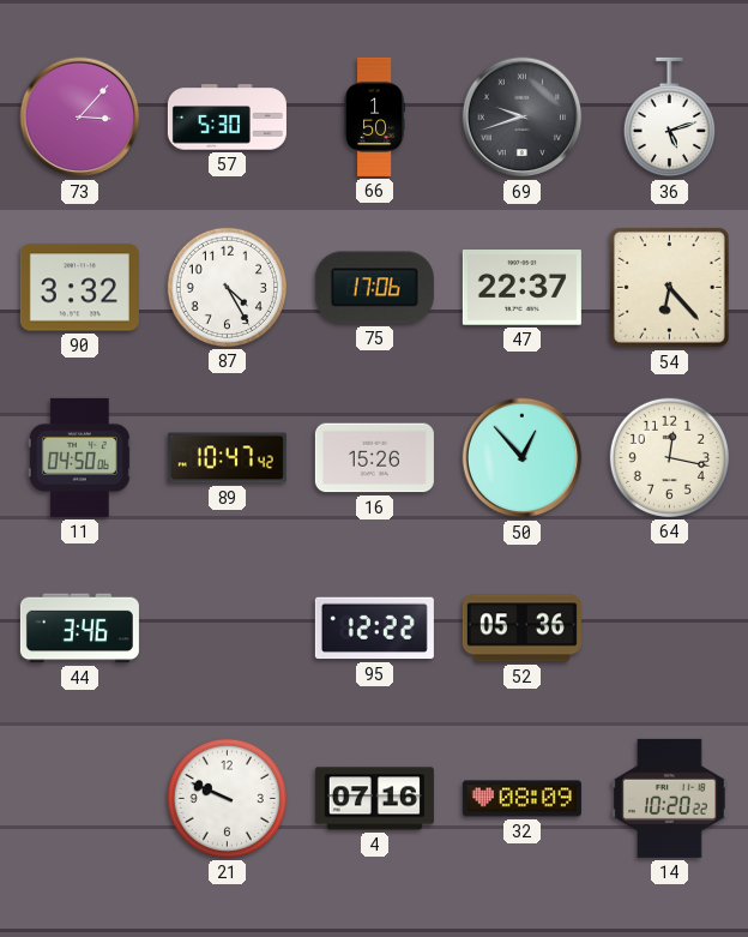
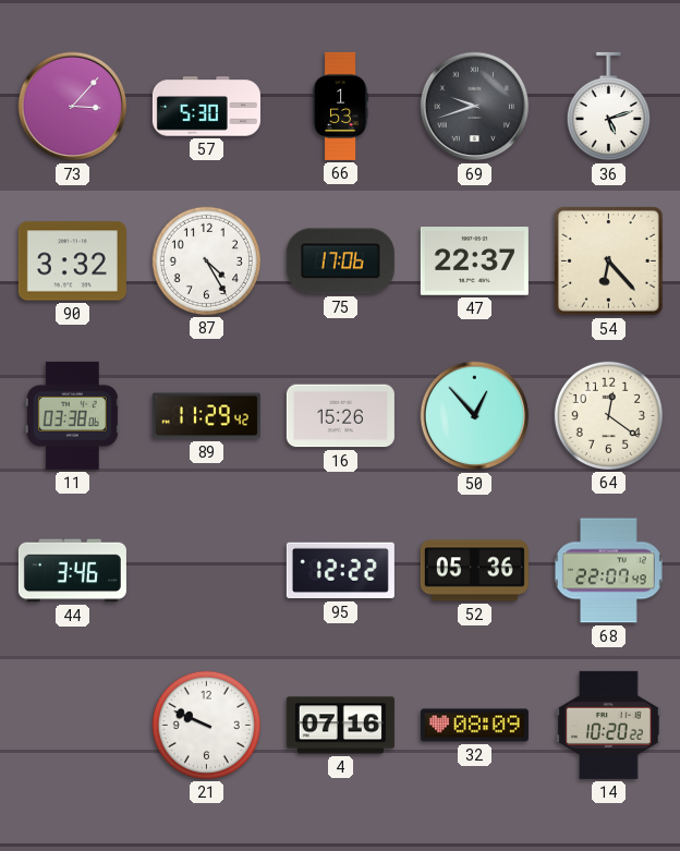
66: 1:50 -> 1:53
11: 04:50 -> 03:38
89: 10:47 -> 11:29
64: 12:17 -> 12:21
68: none -> 22:07
